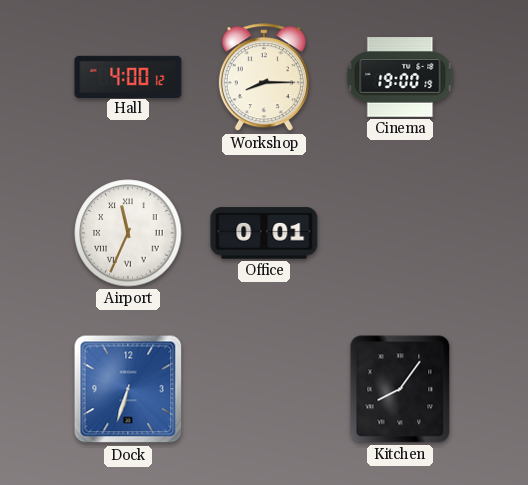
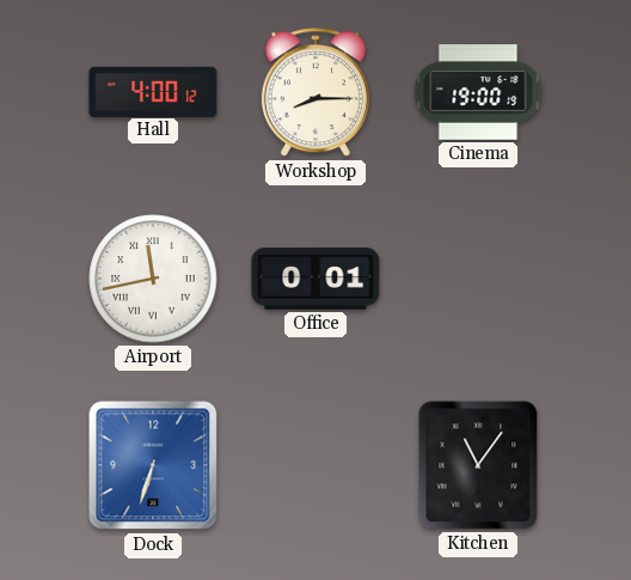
Airport: 11:34 -> 11:43
Kitchen: 8:06 -> 11:06
